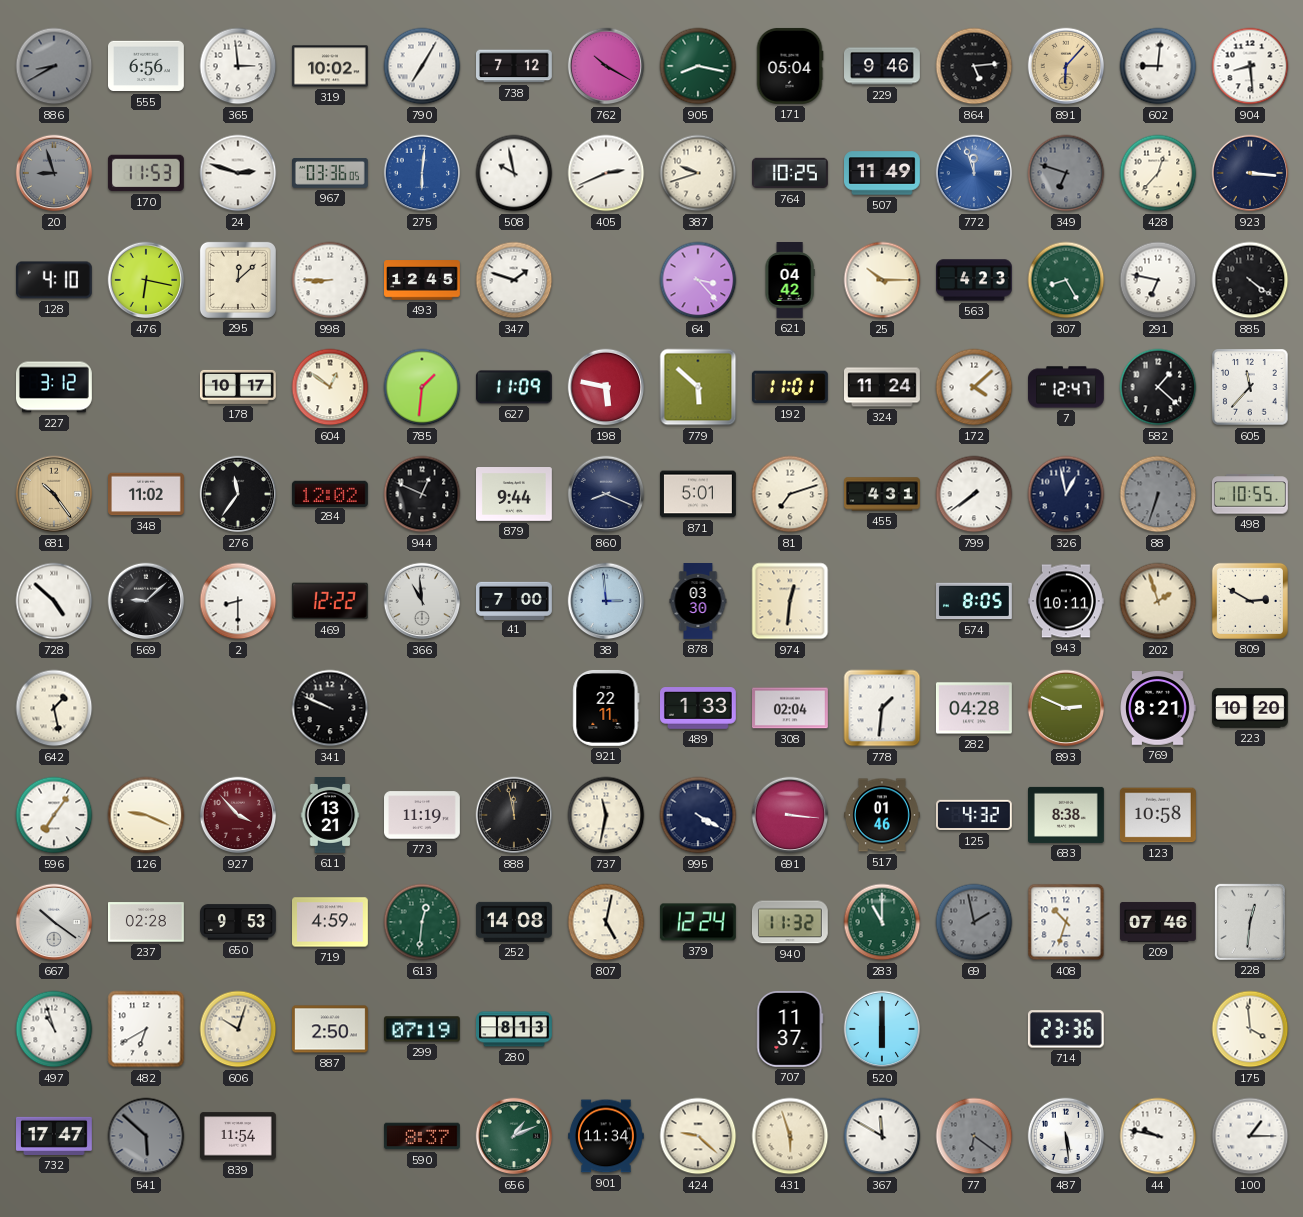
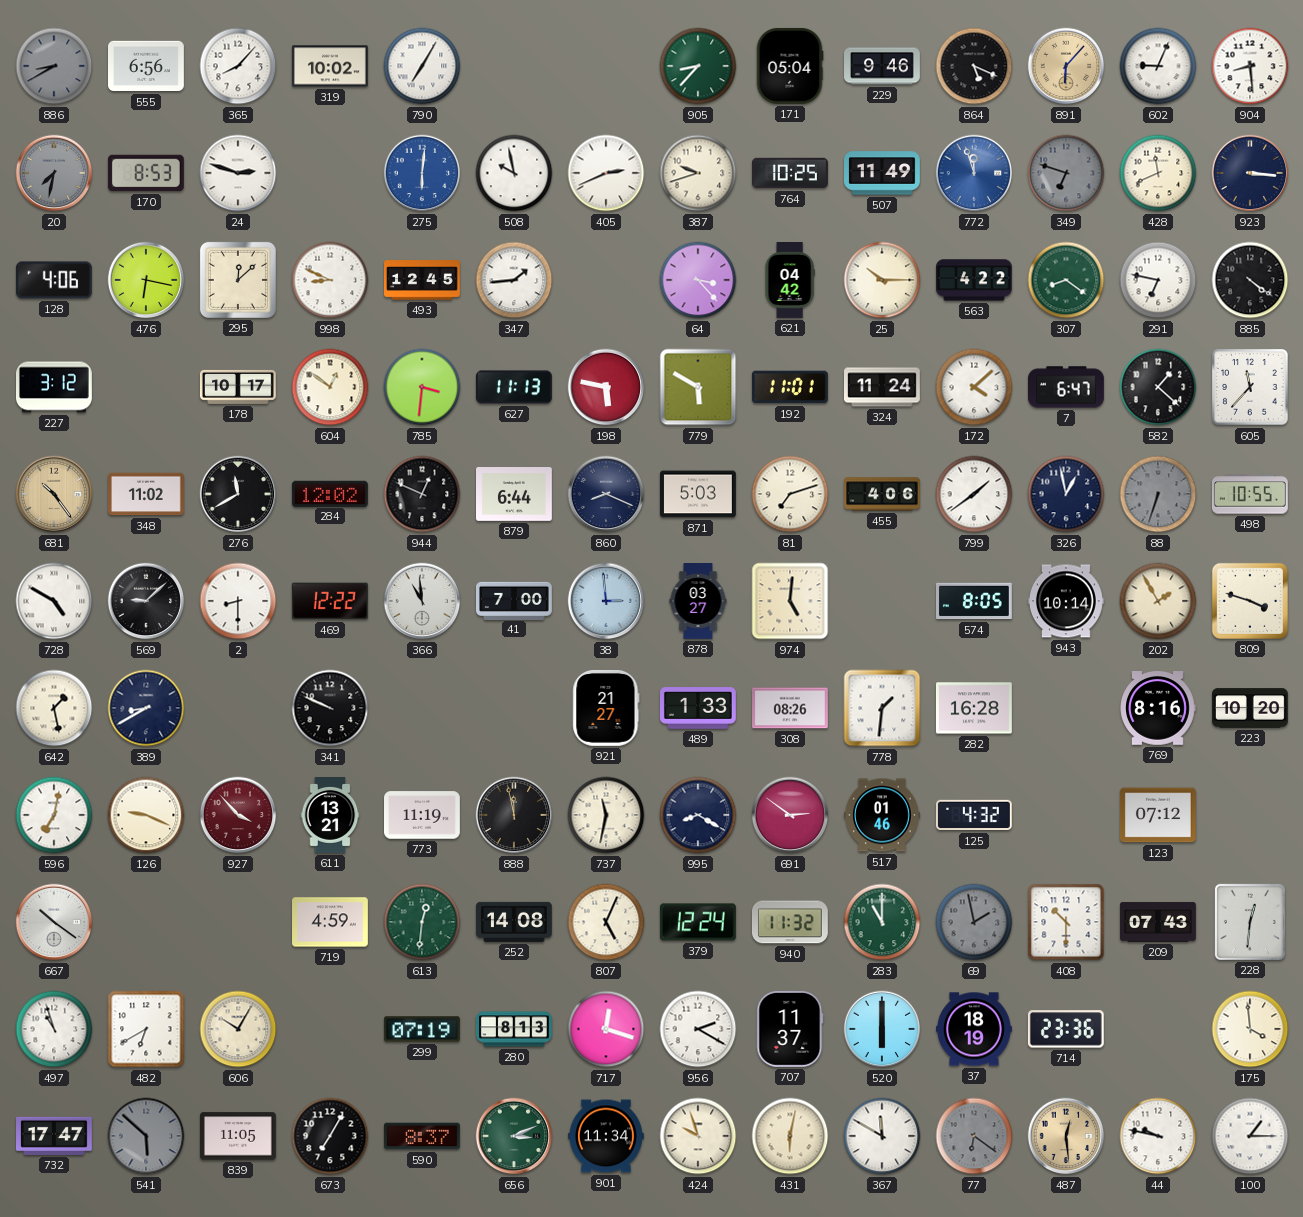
365: 2:59 -> 8:07
738: 7:12 -> none
762: 10:20 -> none
905: 8:17 -> 8:37
864: 5:14 -> 5:19
602: 9:01 -> 9:04
20: 8:57 -> 7:32
170: 11:53 -> 8:53
967: 03:36 -> none
428: 12:37 -> 11:41
128: 4:10 -> 4:06
998: 8:45 -> 8:49
347: 1:48 -> 1:44
563: 4:23 -> 4:22
307: 8:25 -> 8:21
785: 1:31 -> 3:31
627: 11:09 -> 11:13
779: 5:52 -> 5:50
7: 12:47 -> 6:47
276: 11:36 -> 11:40
879: 9:44 -> 6:44
871: 5:01 -> 5:03
455: 4:31 -> 4:06
799: 7:39 -> 1:39
728: 4:52 -> 4:50
878: 03:30 -> 03:27
974: 12:31 -> 5:01
943: 10:11 -> 10:14
202: 1:57 -> 1:55
809: 2:50 -> 3:48
389: none -> 8:40
921: 22:11 -> 21:27
308: 02:04 -> 08:26
282: 04:28 -> 16:28
893: 2:49 -> none
769: 8:21 -> 8:16
596: 7:06 -> 7:02
995: 4:20 -> 8:20
691: 3:16 -> 2:51
683: 8:38 -> none
123: 10:58 -> 07:12
237: 02:28 -> none
650: 9:53 -> none
807: 5:02 -> 5:04
408: 10:33 -> 10:30
209: 07:46 -> 07:43
606: 10:03 -> 10:05
887: 2:50 -> none
717: none -> 12:18
956: none -> 2:20
37: none -> 18:19
839: 11:54 -> 11:05
673: none -> 7:05
656: 1:11 -> 3:11
424: 9:22 -> 9:57
431: 5:57 -> 6:02
487: 5:29 -> 12:29
487 dial: white -> champagne
